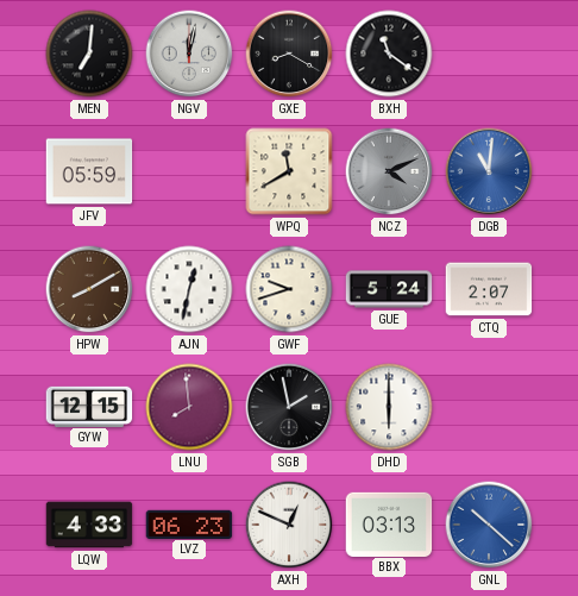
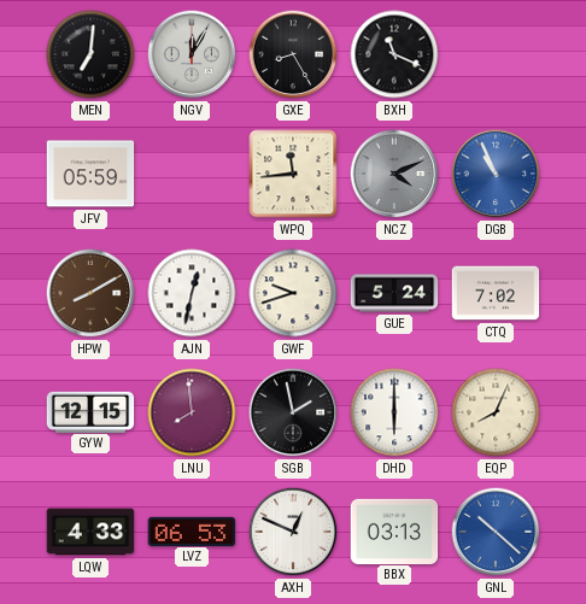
NGV: 12:02 -> 12:05
GXE: 8:20 -> 8:25
BXH: 11:21 -> 11:19
WPQ: 11:40 -> 11:44
DGB: 11:01 -> 10:56
CTQ: 2:07 -> 7:02
EQP: none -> 8:04
LVZ: 06:23 -> 06:53
